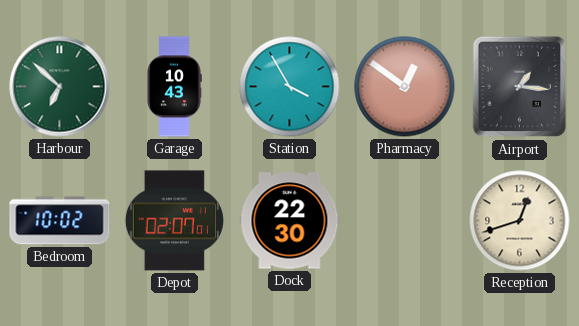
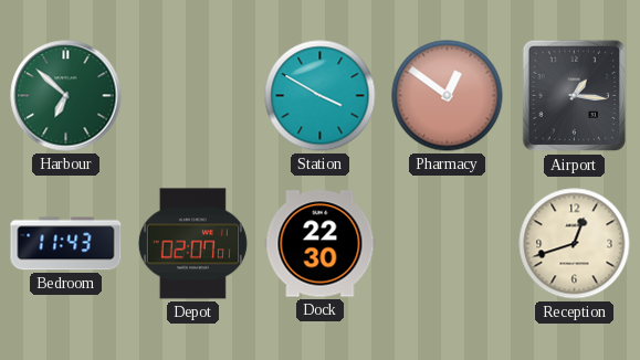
Garage: 10:43 -> none
Station: 3:55 -> 3:50
Bedroom: 10:02 -> 11:43
